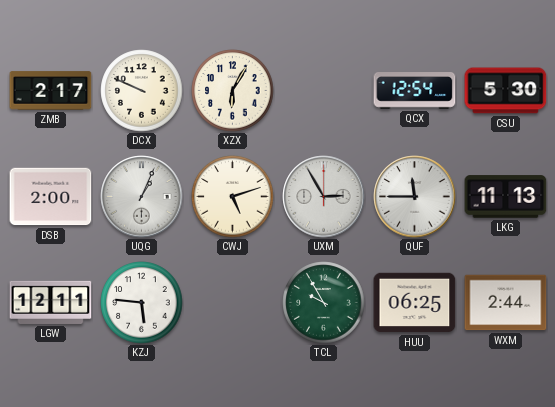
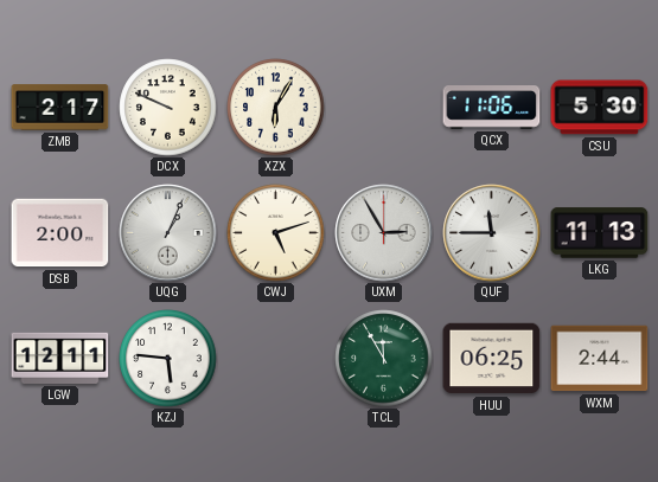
QCX: 12:54 -> 11:06
TCL: 9:55 -> 11:55
